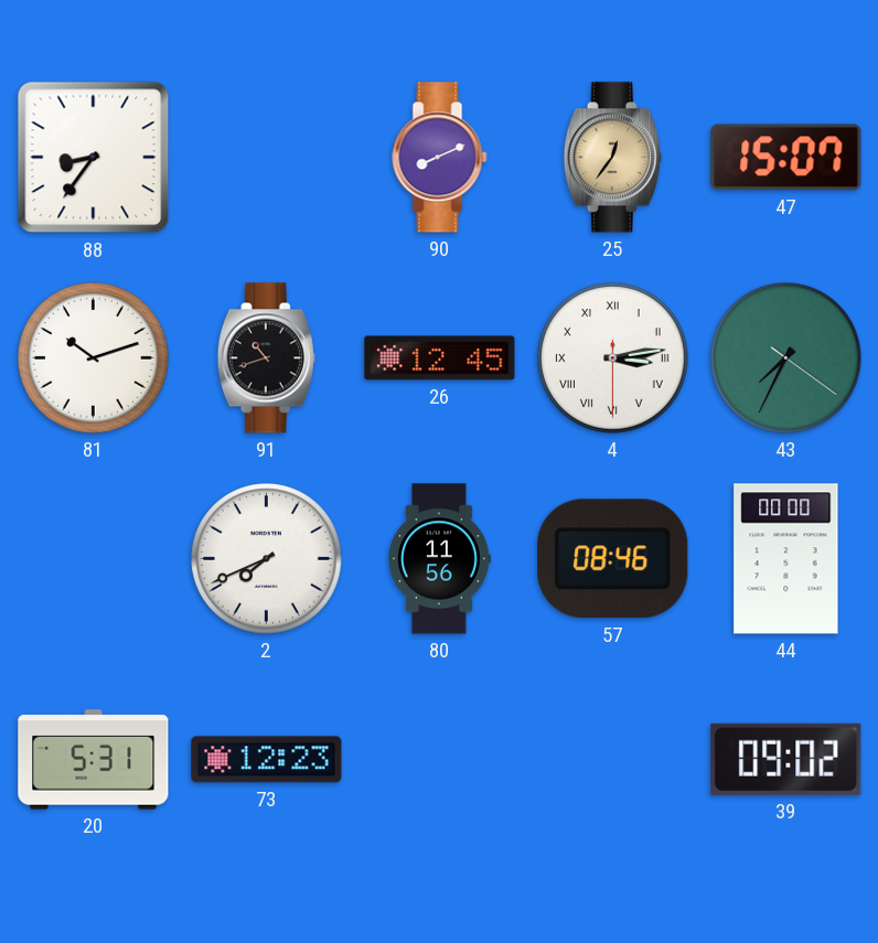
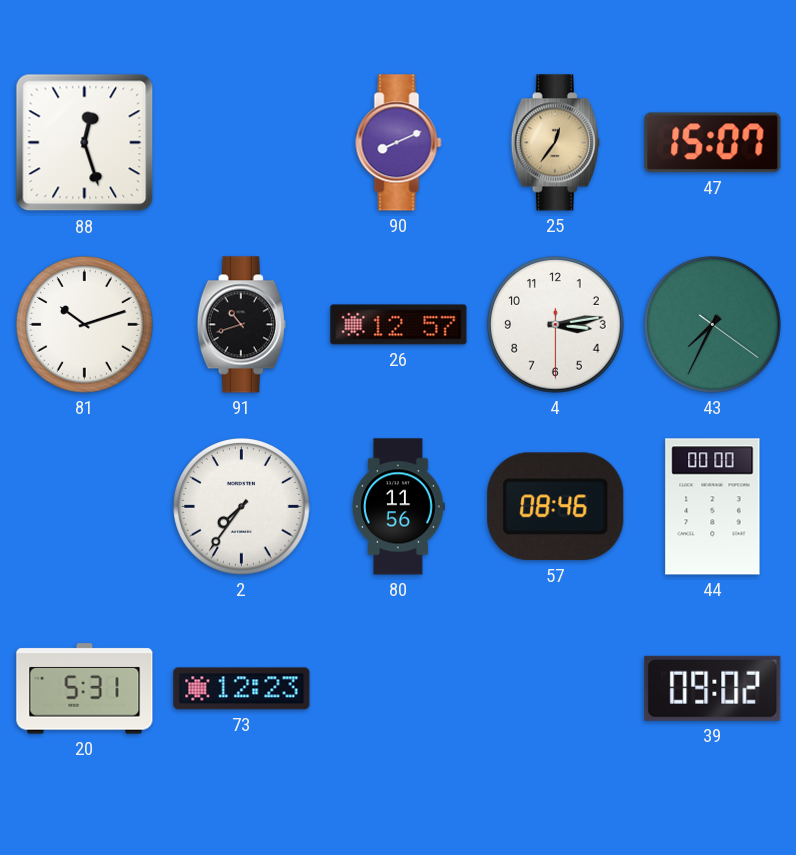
88: 8:36 -> 12:27
26: 12:45 -> 12:57
4 numerals: Roman -> Arabic
2: 7:41 -> 7:36
